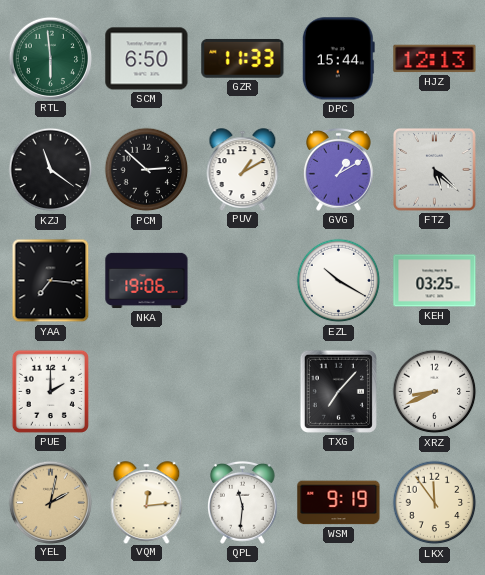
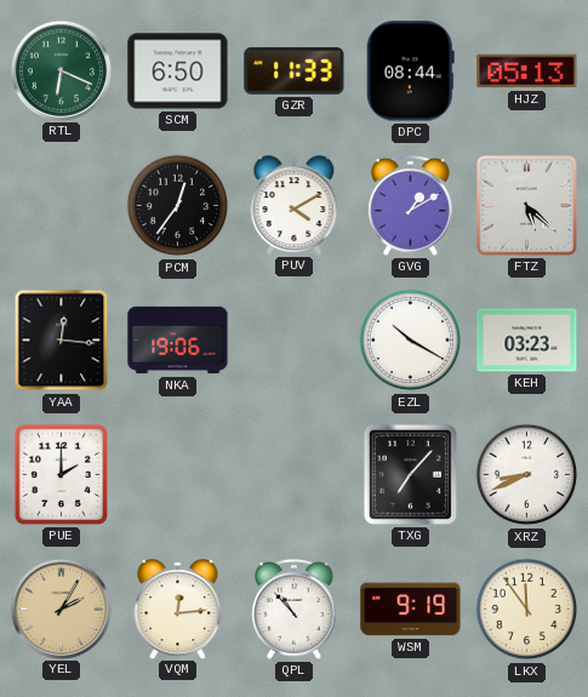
RTL: 5:59 -> 6:19
DPC: 15:44 -> 08:44
HJZ: 12:13 -> 05:13
KZJ: 11:21 -> none
PCM: 2:52 -> 12:36
PUV: 1:10 -> 4:10
YAA: 7:16 -> 12:16
KEH: 03:25 -> 03:23
YEL: 2:02 -> 2:05
QPL: 11:31 -> 10:53
